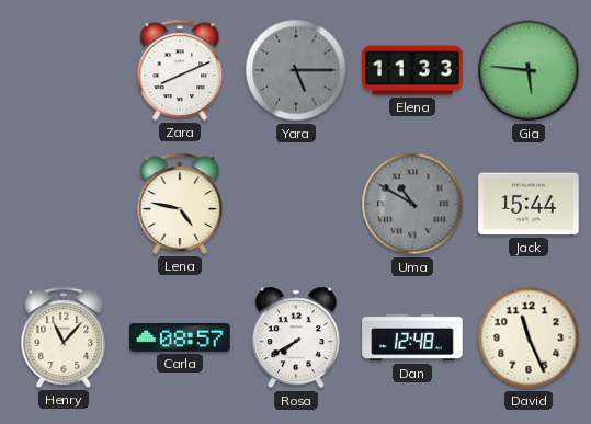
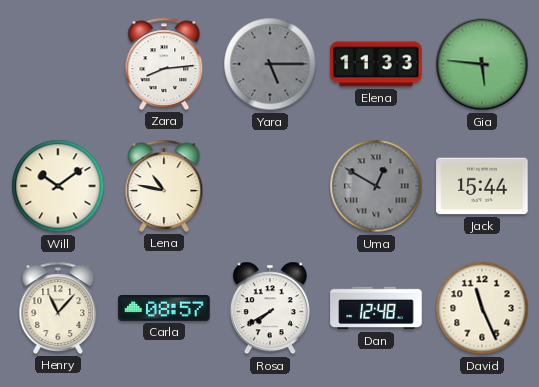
Zara: 8:11 -> 8:14
Will: none -> 10:09
Lena: 4:47 -> 10:47
Uma: 10:50 -> 12:50
